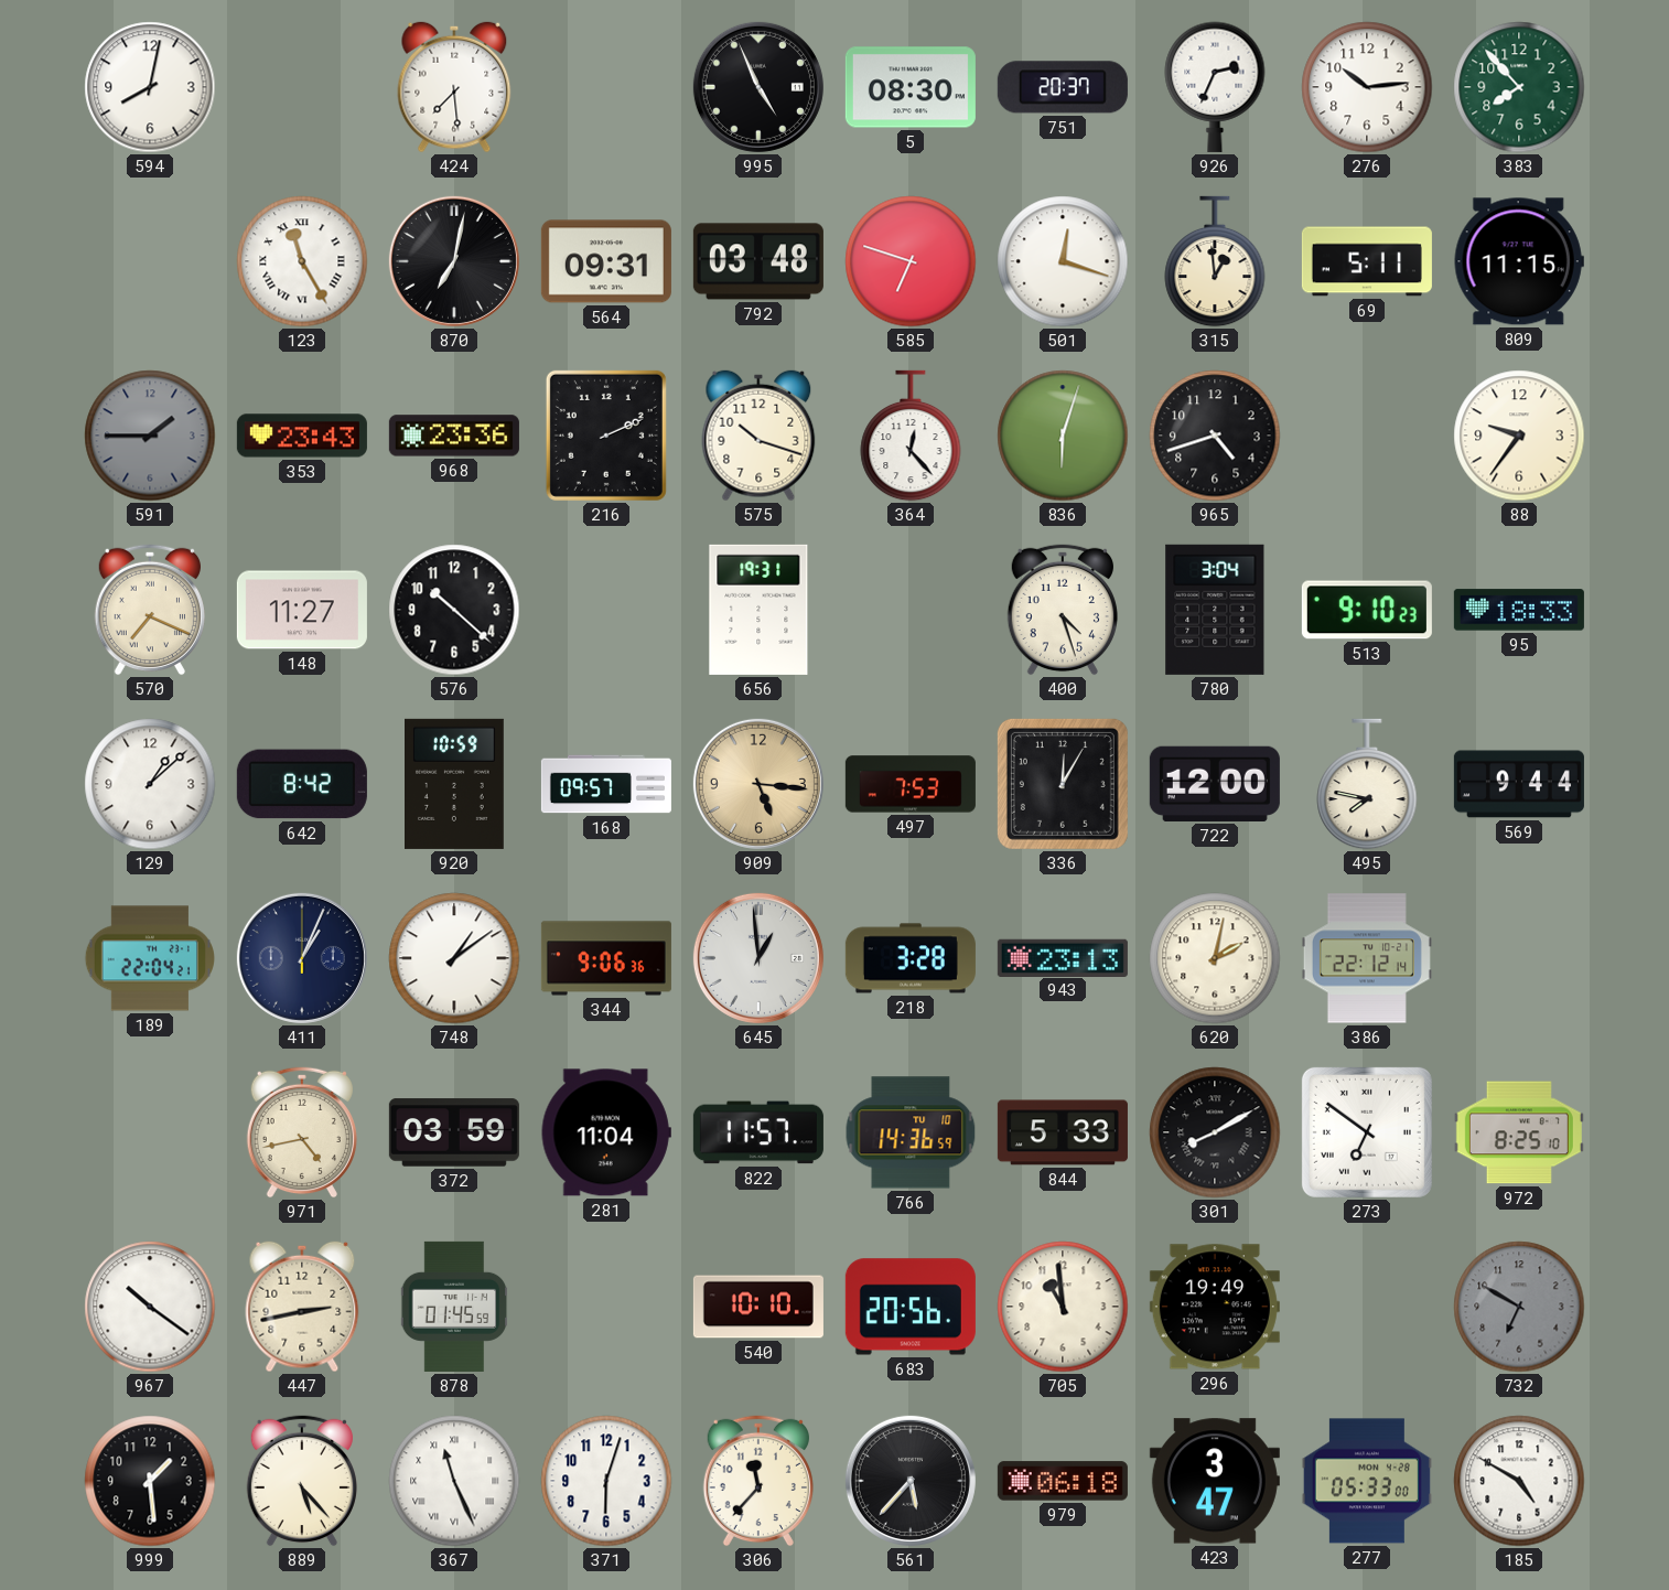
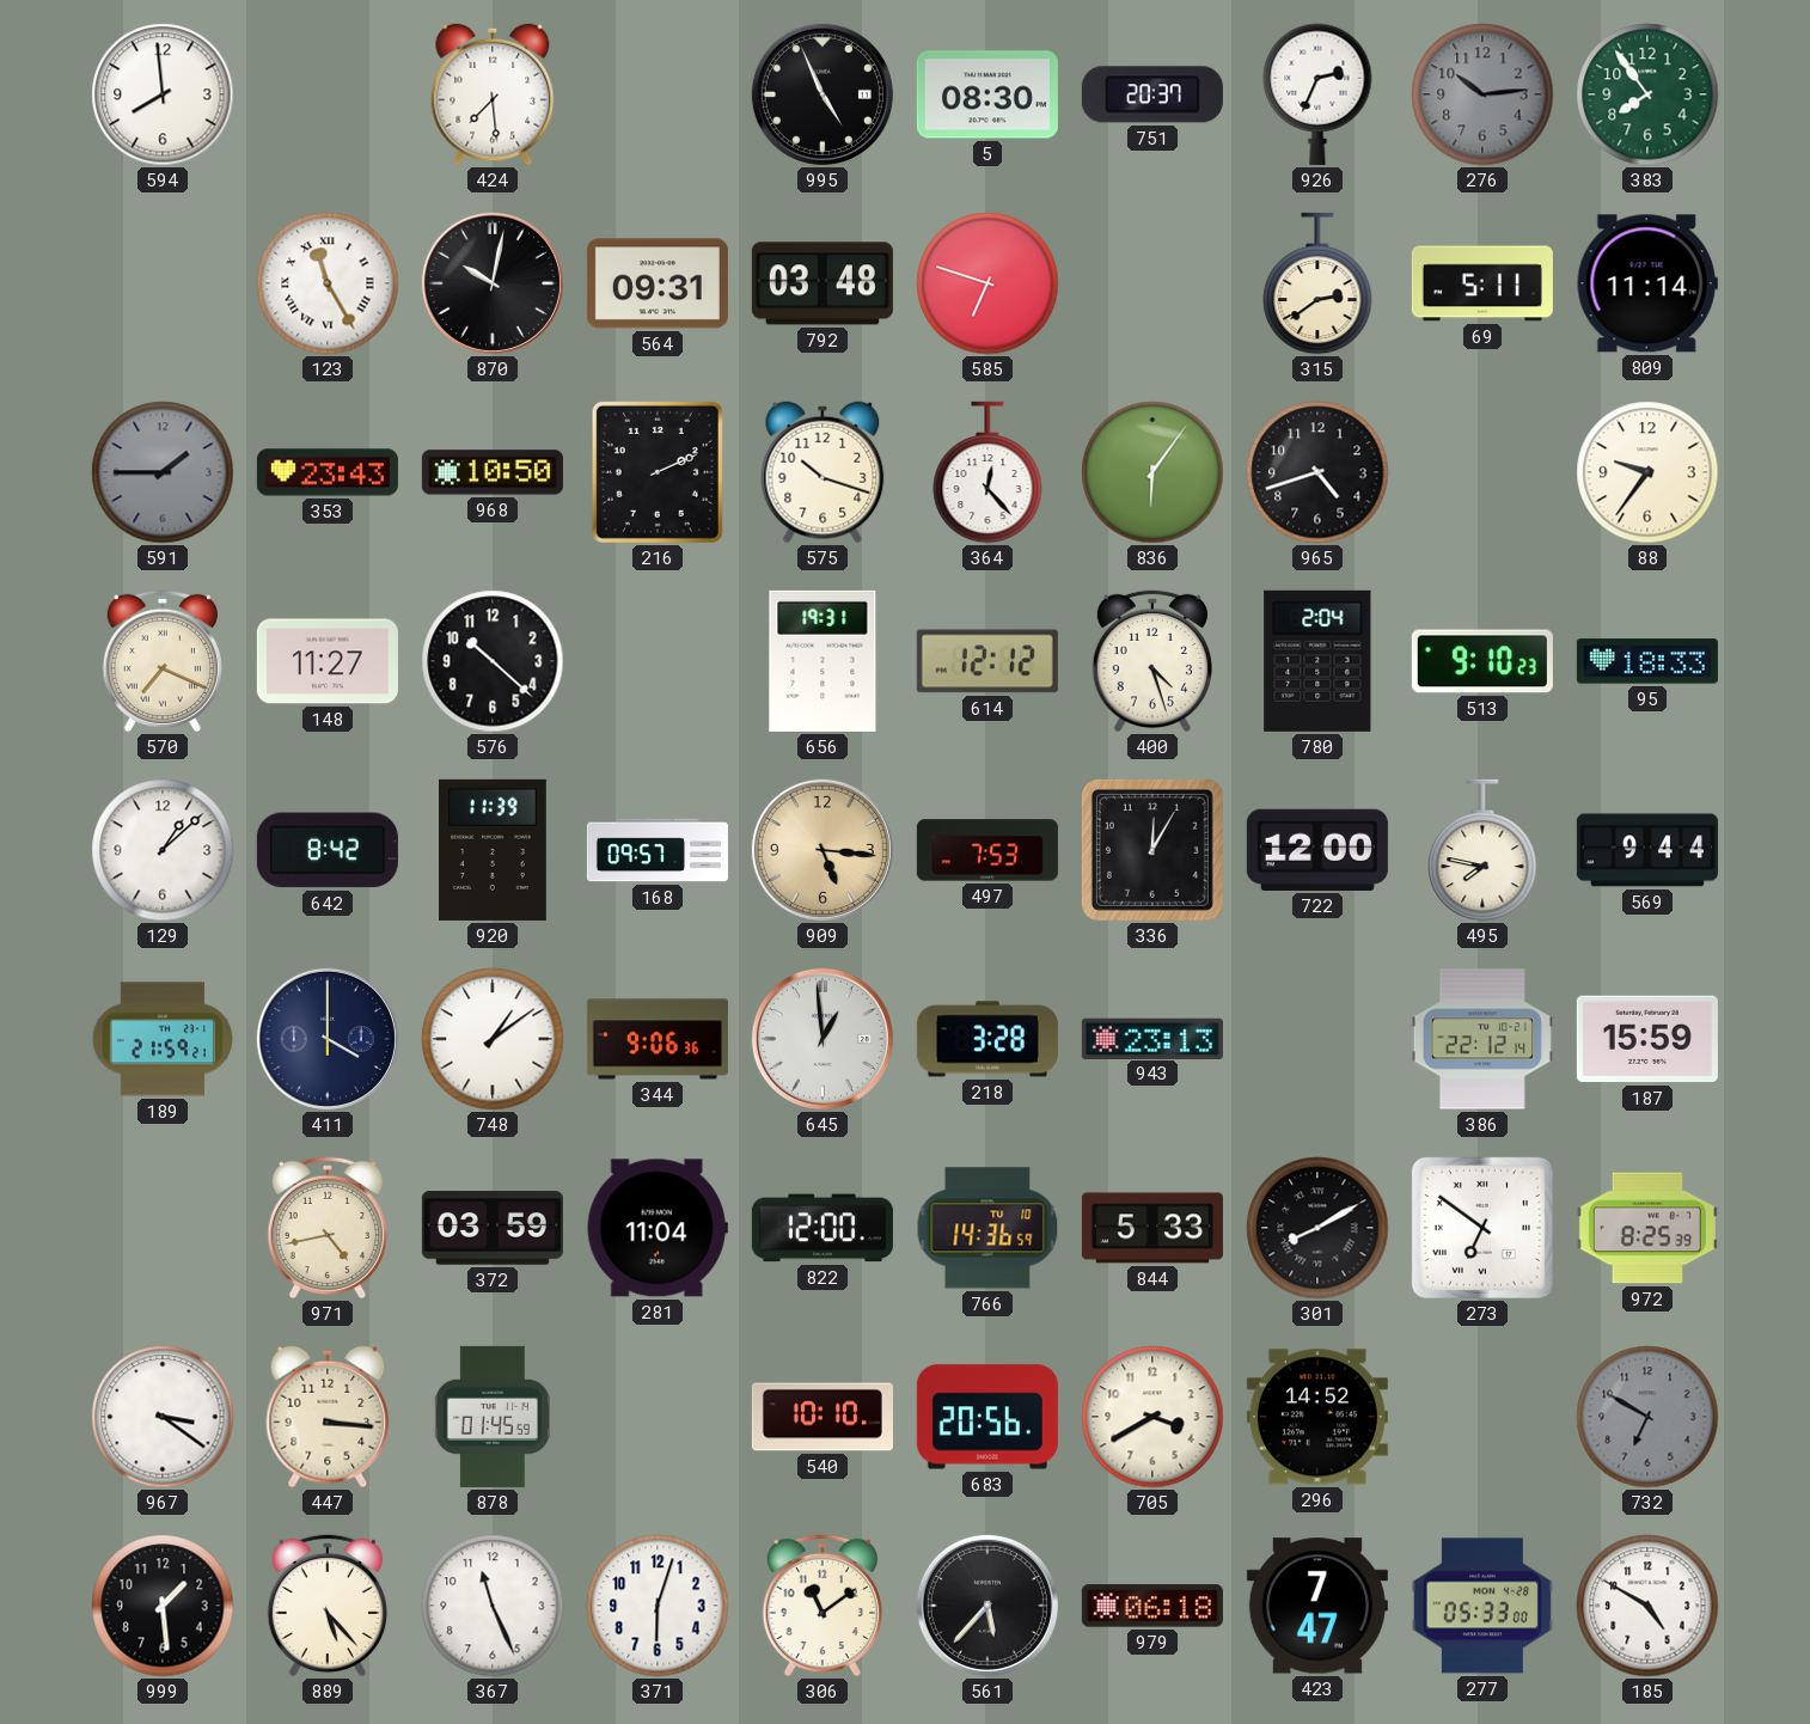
594: 8:02 -> 7:59
276 dial: white -> grey
383: 7:53 -> 7:54
870: 7:02 -> 10:02
501: 12:18 -> none
315: 12:59 -> 2:39
809: 11:15 -> 11:14
968: 23:36 -> 10:50
836: 6:03 -> 6:06
614: none -> 12:12
780: 3:04 -> 2:04
920: 10:59 -> 11:39
189: 22:04 -> 21:59
411: 1:04 -> 4:00
620: 2:02 -> none
187: none -> 15:59
822: 11:57 -> 12:00
972: 8:25:10 -> 8:25:39
967: 10:21 -> 3:21
447: 2:43 -> 3:16
705: 10:59 -> 3:40
296: 19:49 -> 14:52
367 numerals: Roman -> Arabic
306: 11:37 -> 11:09
423: 3:47 -> 7:47
